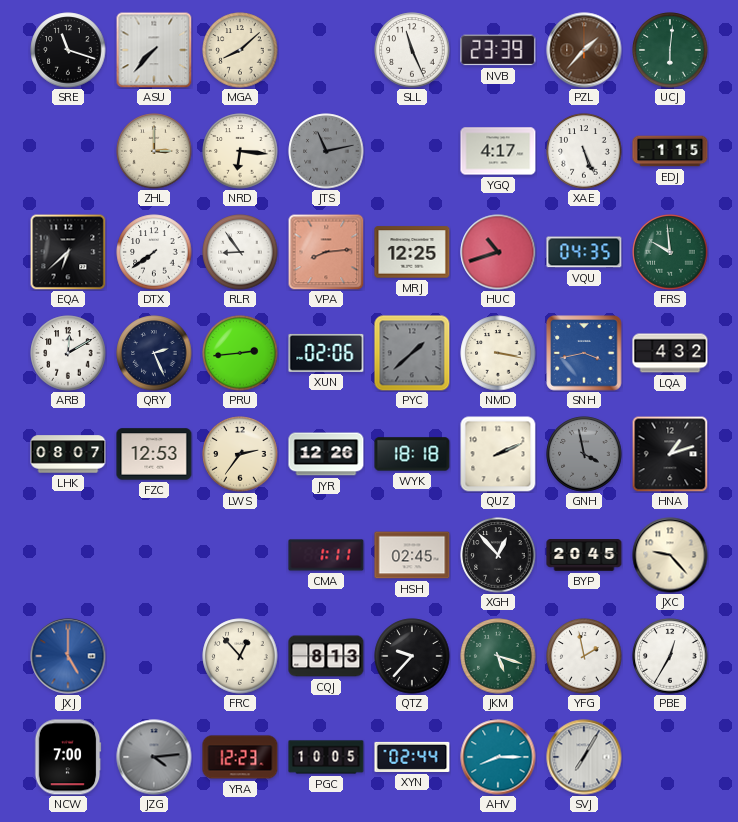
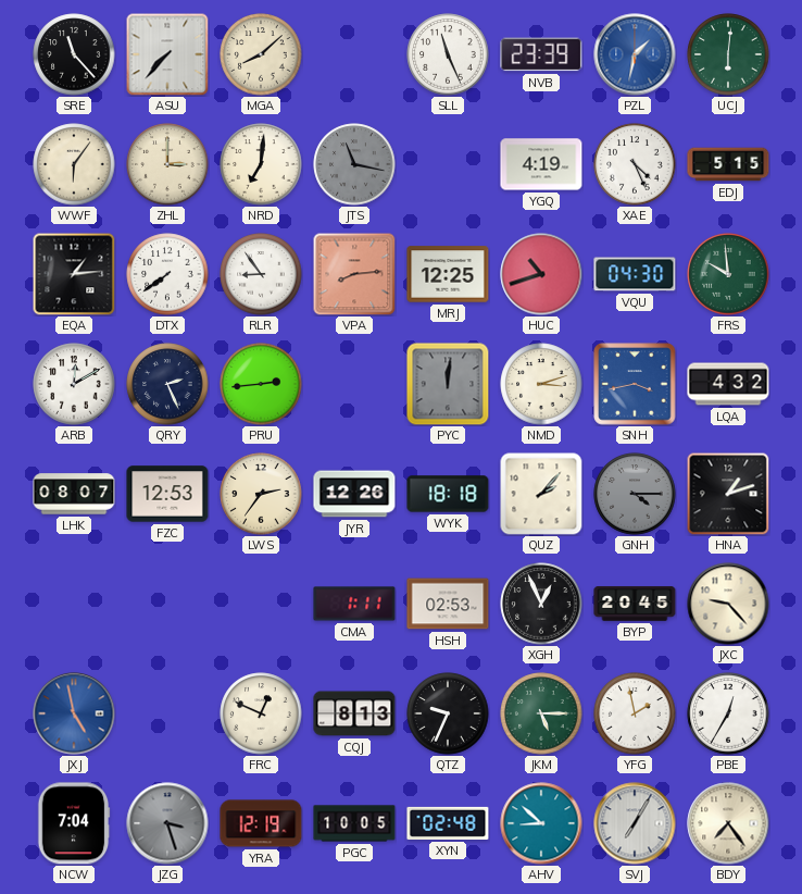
SRE: 11:18 -> 11:23
PZL: 1:37 -> 1:32
PZL dial: brown -> blue
WWF: none -> 6:06
NRD: 6:16 -> 7:01
JTS: 11:13 -> 11:17
YGQ: 4:17 -> 4:19
XAE: 5:26 -> 4:26
EDJ: 1:15 -> 5:15
EQA: 6:38 -> 1:14
VQU: 04:35 -> 04:30
XUN: 02:06 -> none
PYC: 1:38 -> 12:01
NMD: 3:17 -> 3:12
QUZ: 2:11 -> 2:07
GNH: 3:58 -> 4:15
HSH: 02:45 -> 02:53
XGH: 12:53 -> 12:56
JXJ: 5:00 -> 4:58
FRC: 12:53 -> 12:49
QTZ: 9:37 -> 9:34
JKM: 5:18 -> 5:15
NCW: 7:00 -> 7:04
JZG: 4:14 -> 3:27
YRA: 12:23 -> 12:19
XYN: 02:44 -> 02:48
AHV: 8:15 -> 8:52
BDY: none -> 7:24
